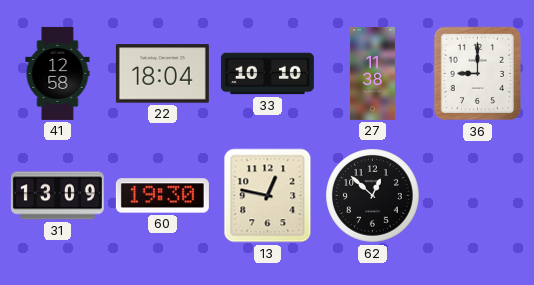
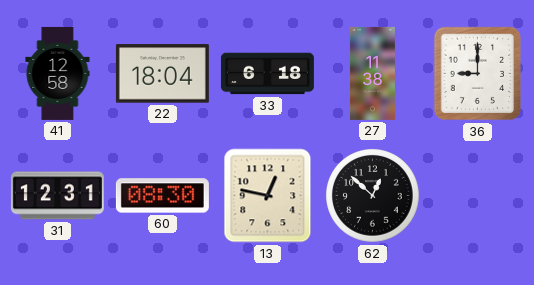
33: 10:10 -> 6:18
31: 13:09 -> 12:31
60: 19:30 -> 08:30
